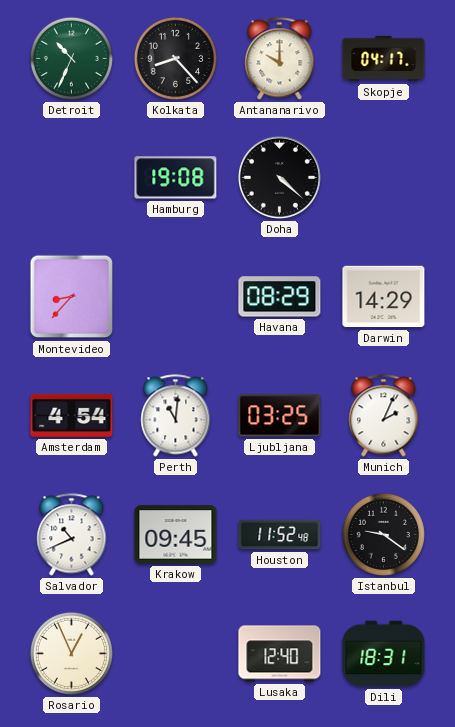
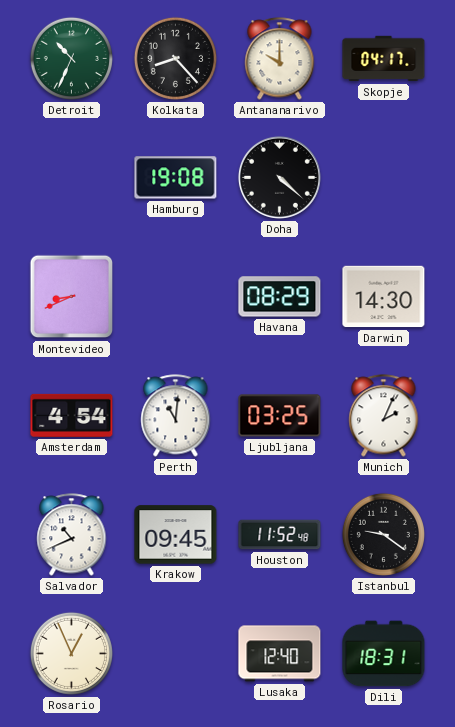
Montevideo: 8:37 -> 8:41
Darwin: 14:29 -> 14:30
